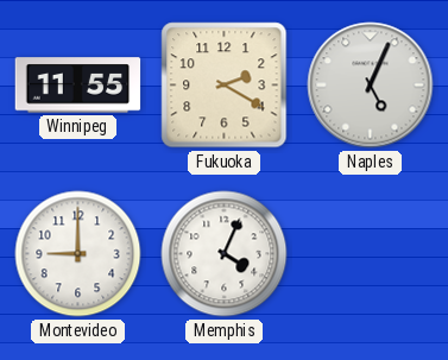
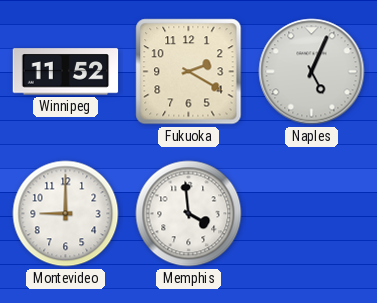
Winnipeg: 11:55 -> 11:52
Memphis: 4:04 -> 3:59
